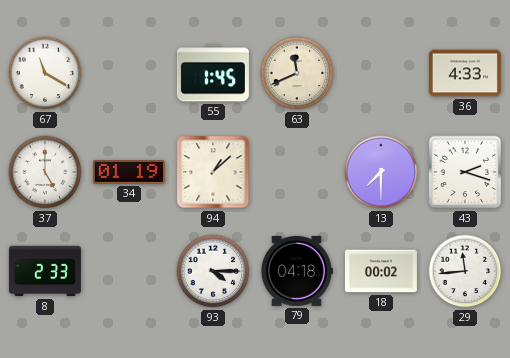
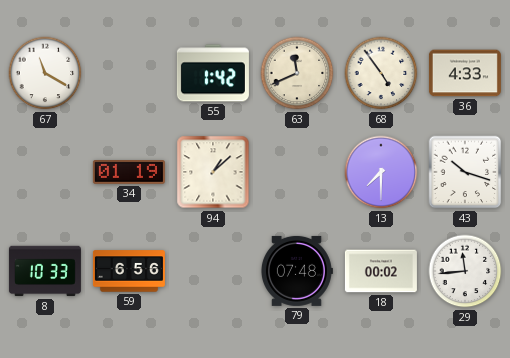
55: 1:45 -> 1:42
68: none -> 4:54
37: 5:00 -> none
43: 2:18 -> 10:18
8: 2:33 -> 10:33
59: none -> 6:56
93: 4:15 -> none
79: 04:18 -> 07:48
